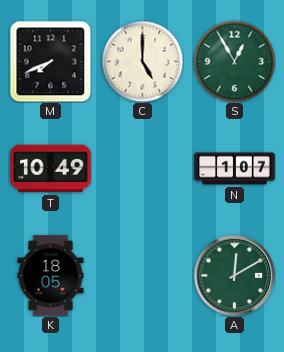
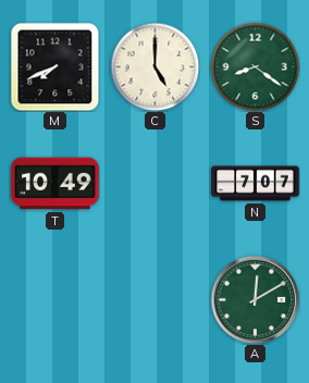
S: 12:55 -> 8:21
N: 1:07 -> 7:07
K: 18:05 -> none
